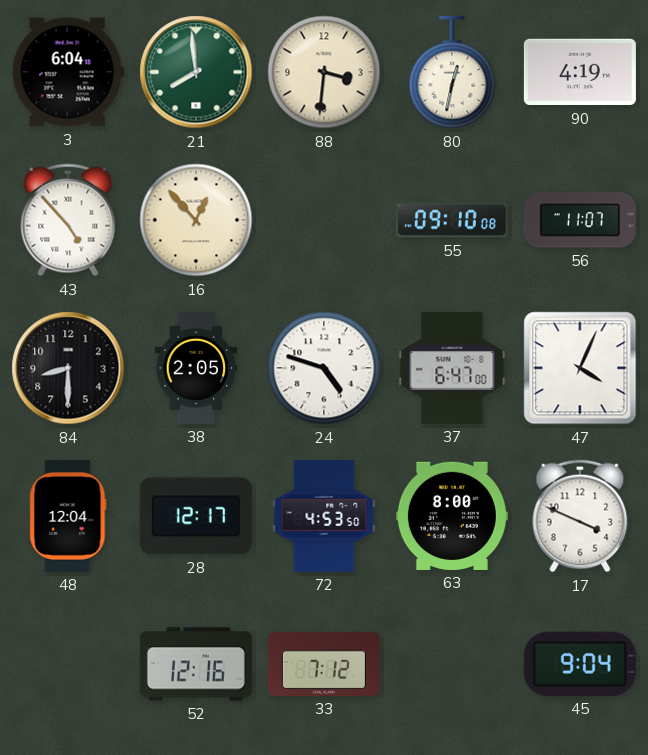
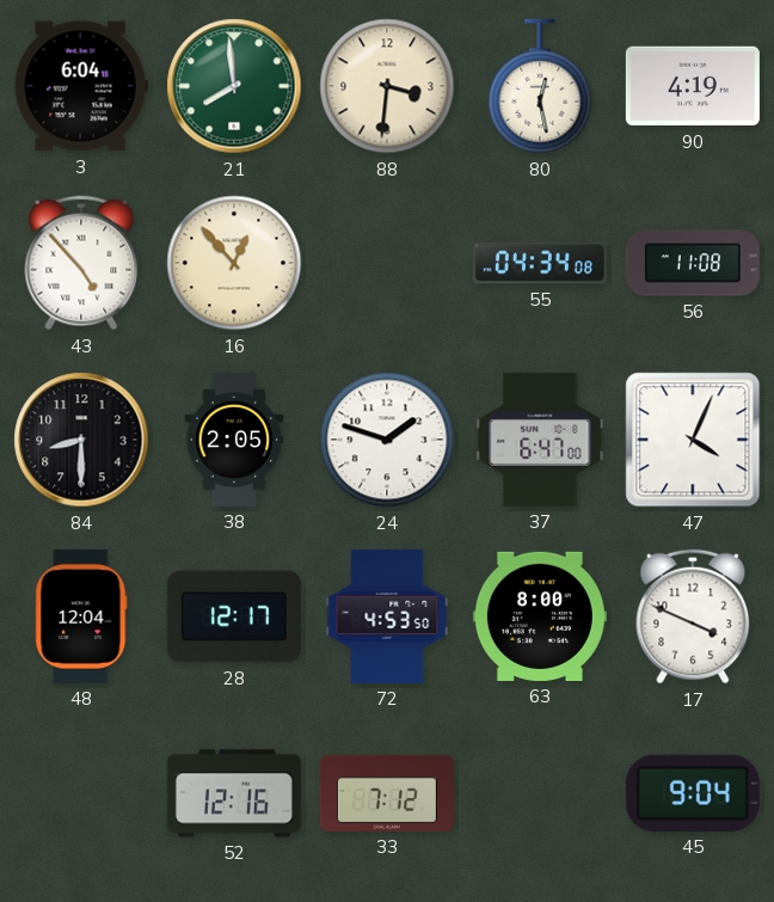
80: 12:32 -> 12:28
55: 09:10 -> 04:34
56: 11:07 -> 11:08
24: 4:48 -> 1:48
